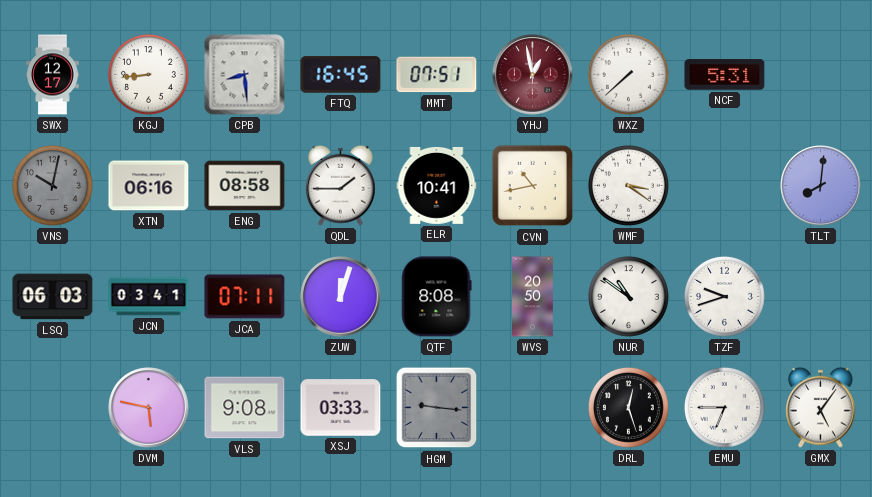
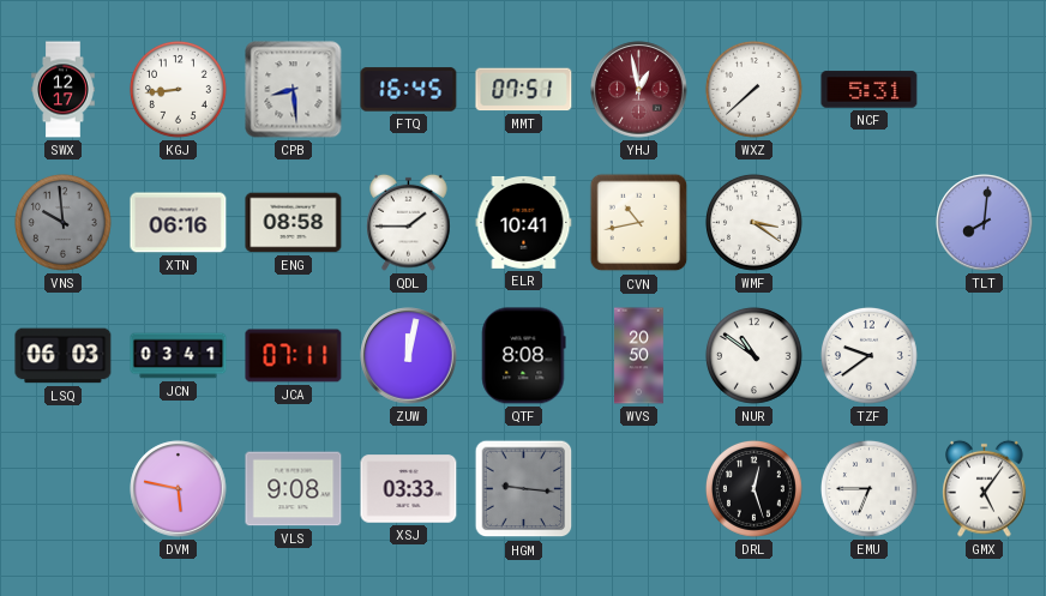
VNS: 10:02 -> 9:59
ZUW: 12:03 -> 12:02
TZF: 9:42 -> 9:39
